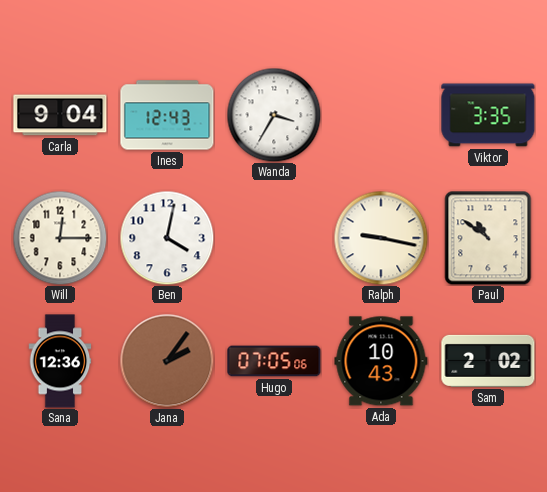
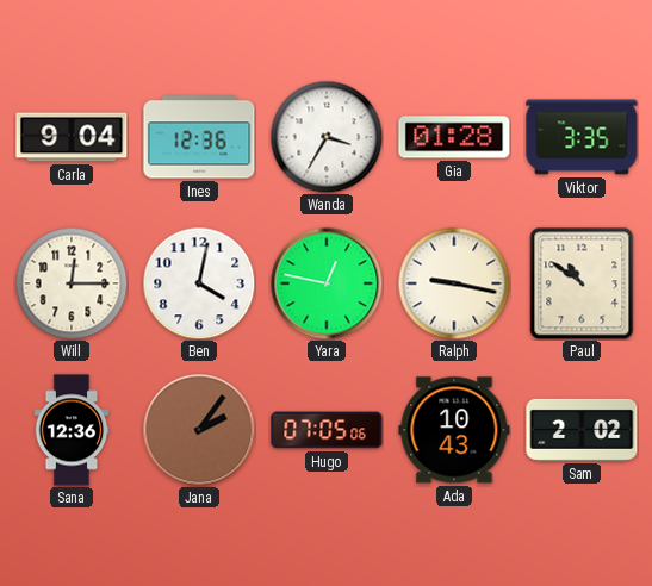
Ines: 12:43 -> 12:36
Gia: none -> 01:28
Yara: none -> 12:47
